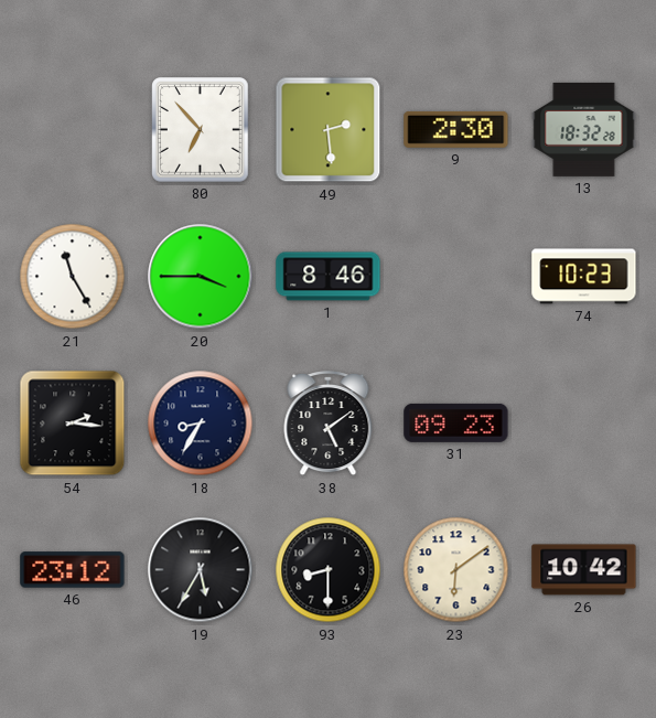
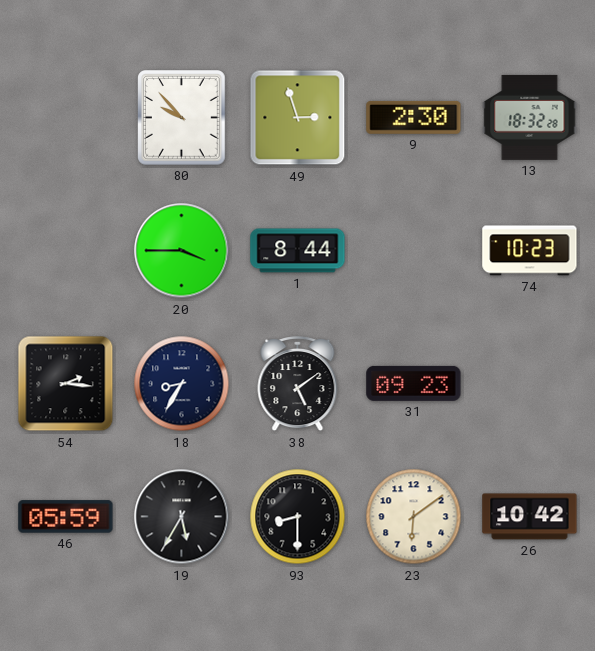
80: 6:53 -> 9:53
49: 2:29 -> 2:57
21: 11:25 -> none
1: 8:46 -> 8:44
46: 23:12 -> 05:59
